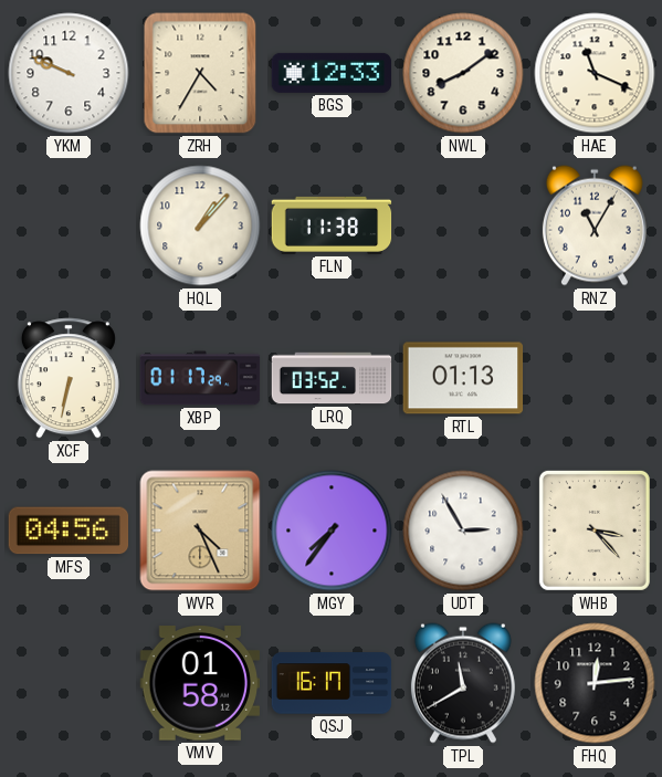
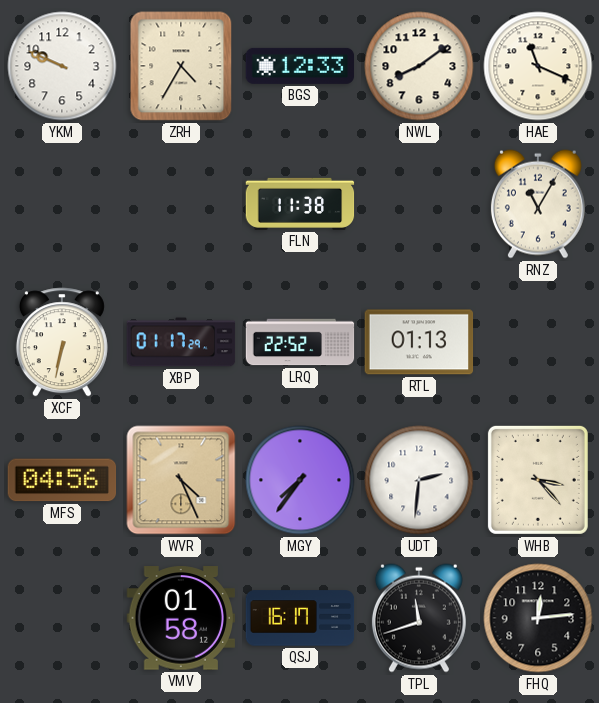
HQL: 1:07 -> none
LRQ: 03:52 -> 22:52
UDT: 2:55 -> 2:31
TPL: 11:40 -> 11:42
